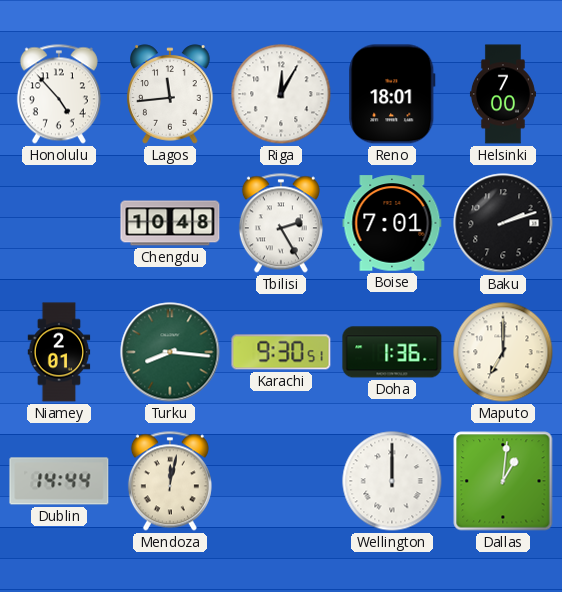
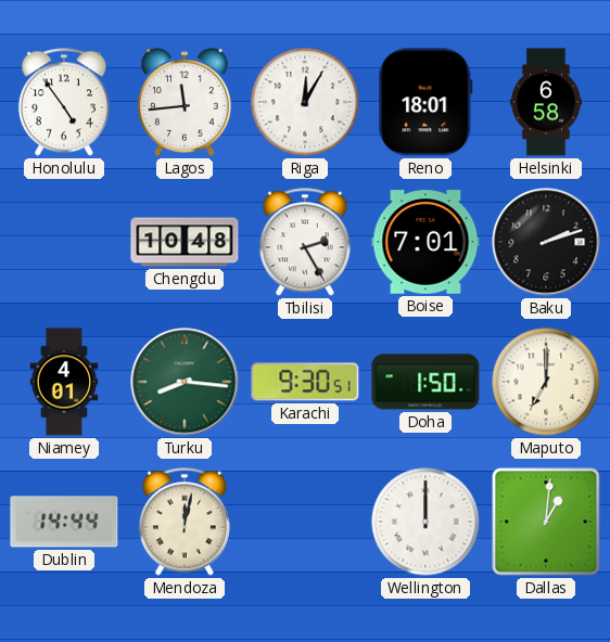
Honolulu: 4:53 -> 4:54
Helsinki: 7:00 -> 6:58
Niamey: 2:01 -> 4:01
Doha: 1:36 -> 1:50
